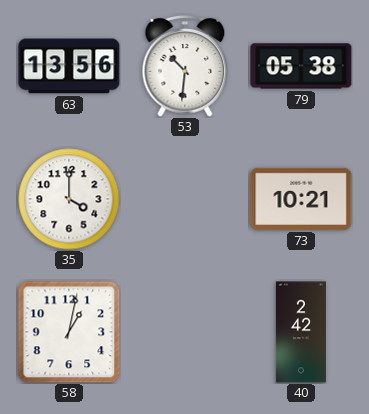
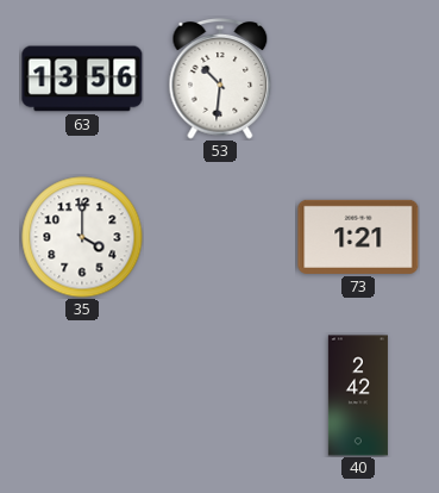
79: 05:38 -> none
73: 10:21 -> 1:21
58: 1:02 -> none
